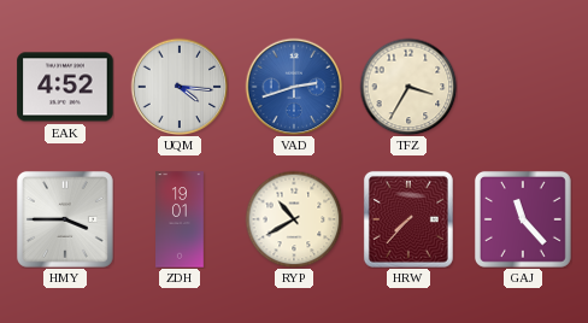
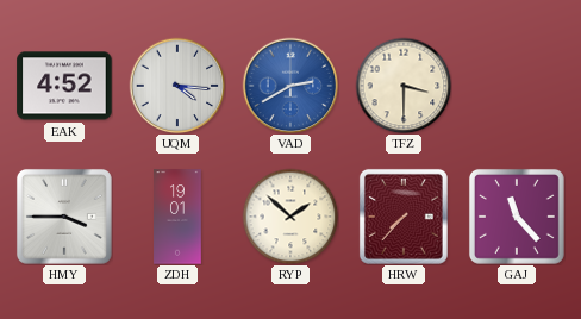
VAD: 2:42 -> 2:40
TFZ: 3:35 -> 3:30
RYP: 10:40 -> 1:52
